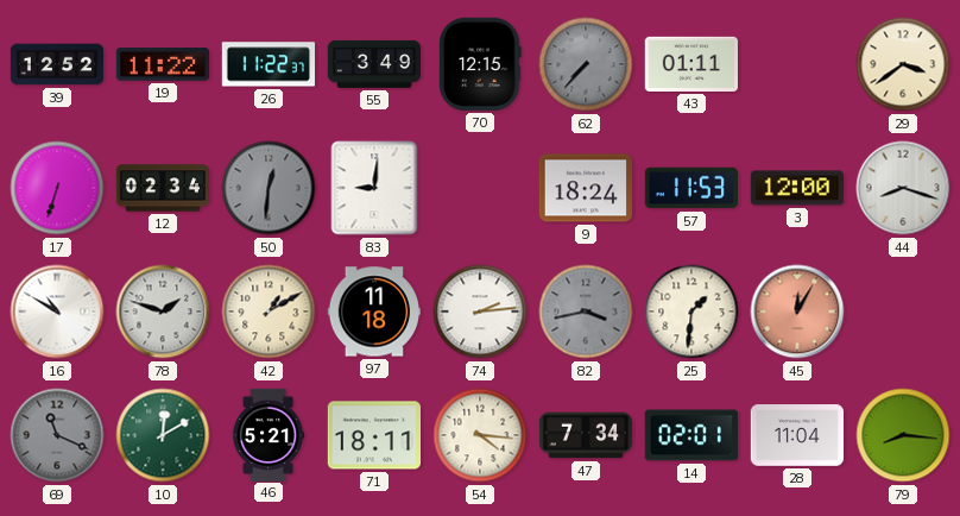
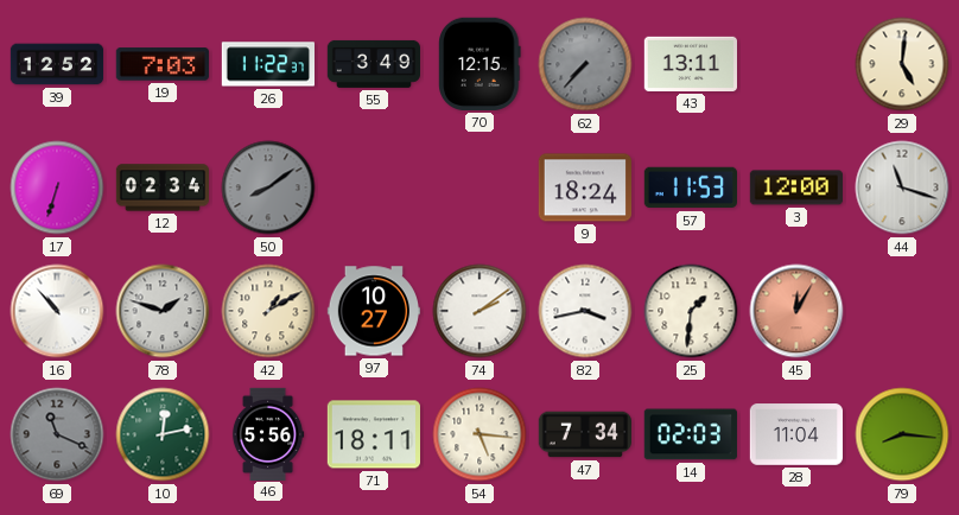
19: 11:22 -> 7:03
43: 01:11 -> 13:11
29: 3:39 -> 5:01
50: 12:31 -> 8:09
83: 9:01 -> none
44: 8:18 -> 11:18
16: 10:50 -> 10:53
97: 11:18 -> 10:27
74: 2:14 -> 2:09
82 dial: grey -> white
10: 12:10 -> 12:13
46: 5:21 -> 5:56
54: 4:16 -> 5:16
14: 02:01 -> 02:03
